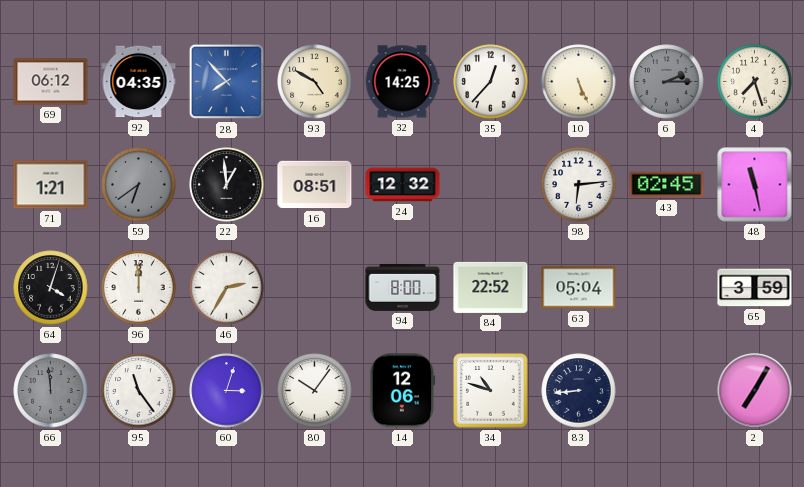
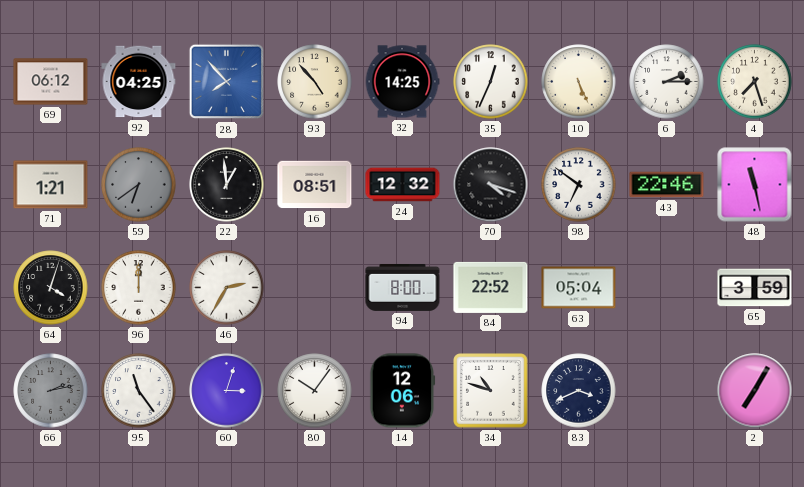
92: 04:35 -> 04:25
93: 4:50 -> 4:53
35: 12:37 -> 12:34
6 dial: grey -> white
70: none -> 4:18
98: 6:14 -> 6:51
43: 02:45 -> 22:46
66: 11:59 -> 2:13
83: 8:44 -> 3:41
